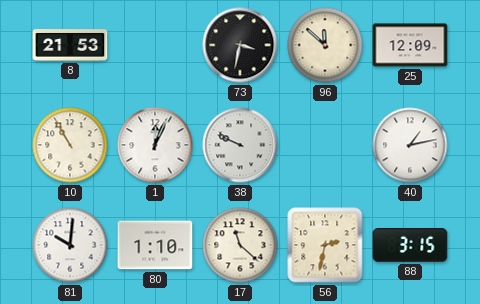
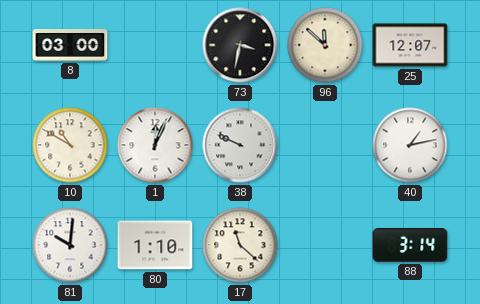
8: 21:53 -> 03:00
25: 12:09 -> 12:07
10: 10:55 -> 10:50
56: 2:32 -> none
88: 3:15 -> 3:14
